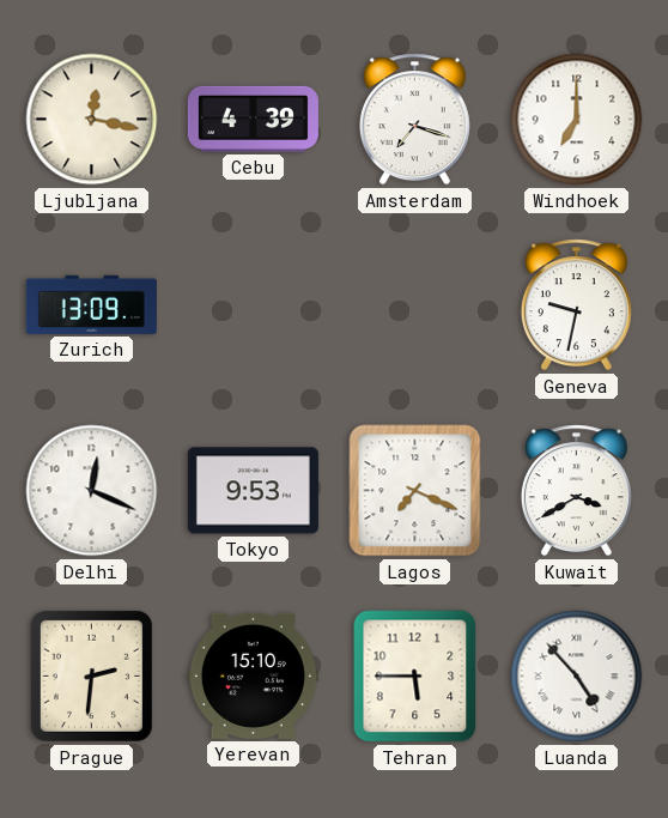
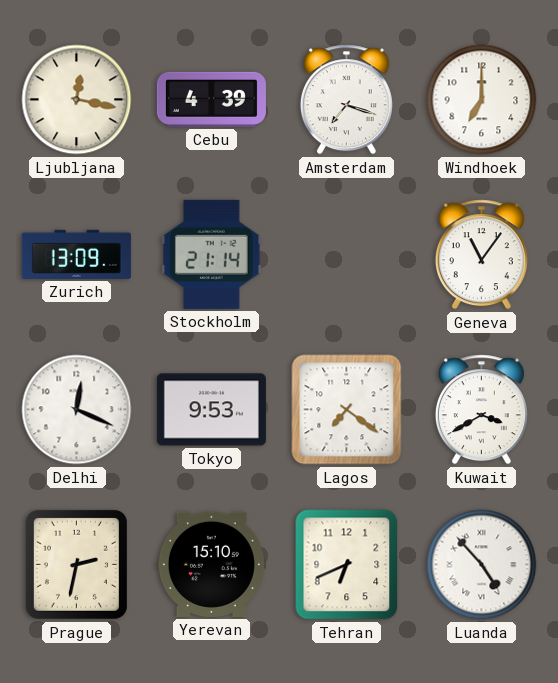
Stockholm: none -> 21:14
Geneva: 9:32 -> 11:06
Lagos: 7:19 -> 7:21
Prague: 2:31 -> 2:32
Tehran: 5:45 -> 6:41
